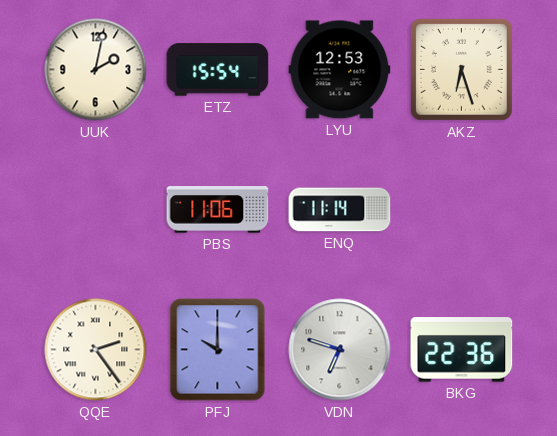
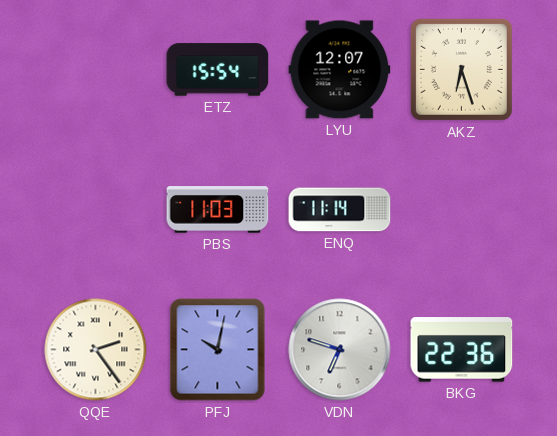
UUK: 2:02 -> none
LYU: 12:53 -> 12:07
PBS: 11:06 -> 11:03
PFJ: 10:00 -> 10:02
